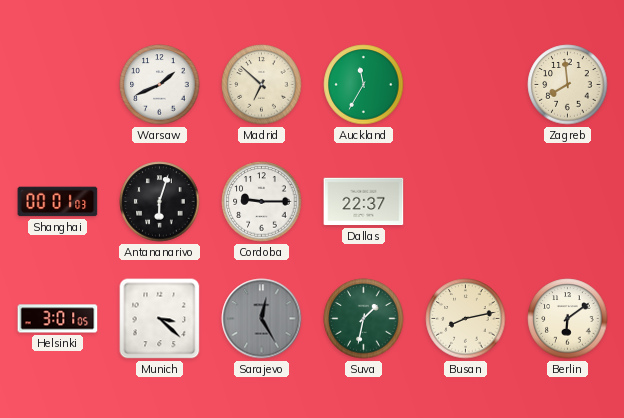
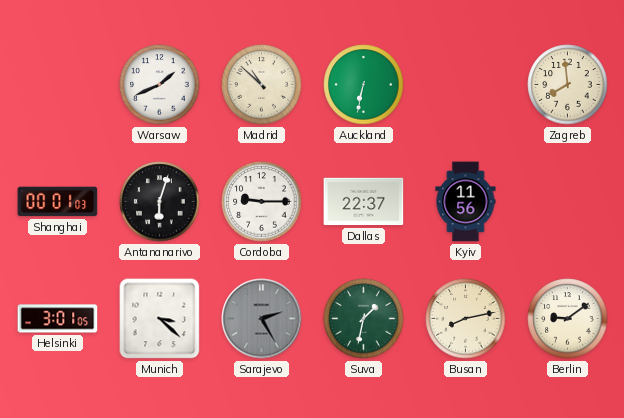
Madrid: 6:52 -> 10:52
Auckland: 11:35 -> 6:32
Kyiv: none -> 11:56
Sarajevo: 12:25 -> 2:25
Berlin: 6:09 -> 9:09
